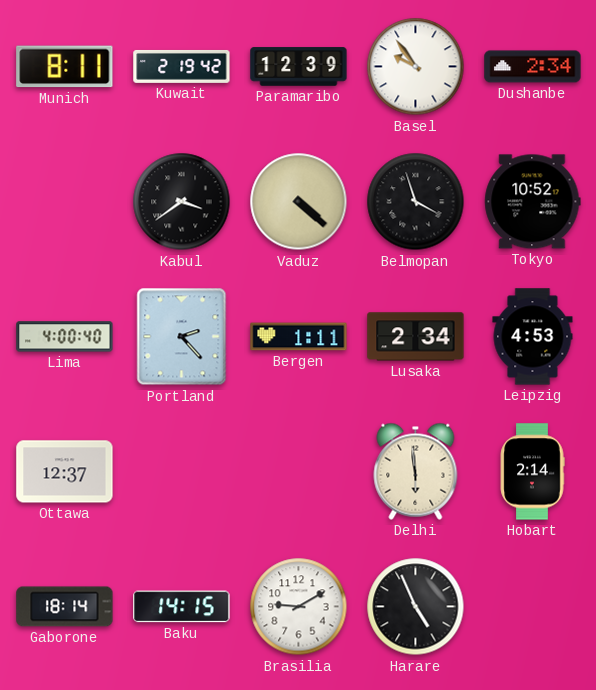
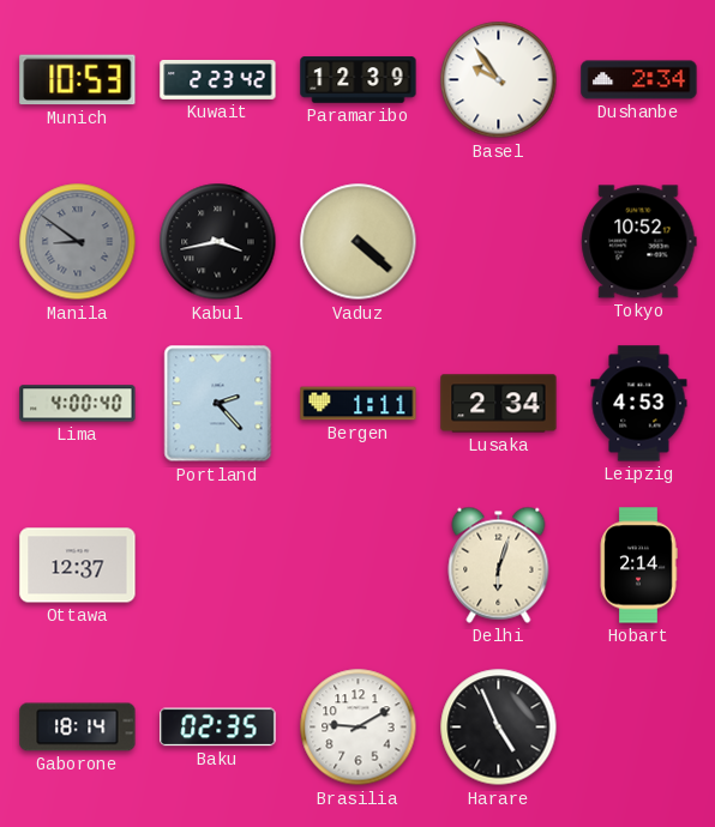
Munich: 8:11 -> 10:53
Kuwait: 2:19 -> 2:23
Manila: none -> 8:51
Kabul: 3:39 -> 3:43
Belmopan: 3:57 -> none
Delhi: 5:59 -> 6:03
Baku: 14:15 -> 02:35
